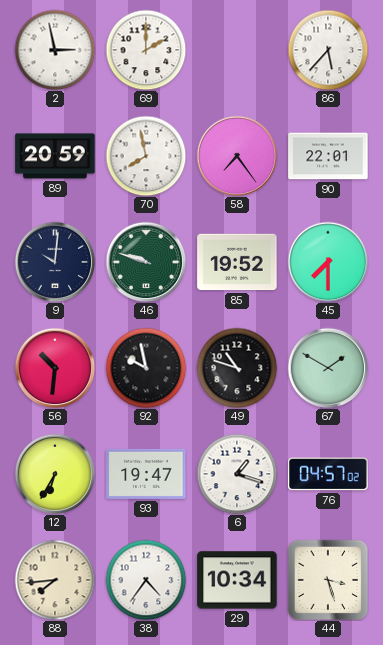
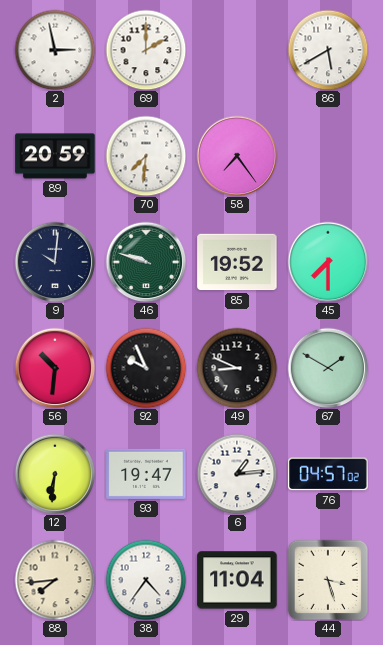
86: 5:37 -> 5:40
70: 7:58 -> 7:31
90: 22:01 -> none
92: 9:58 -> 9:56
49: 10:48 -> 8:49
12: 6:35 -> 6:31
6: 1:18 -> 1:14
29: 10:34 -> 11:04
